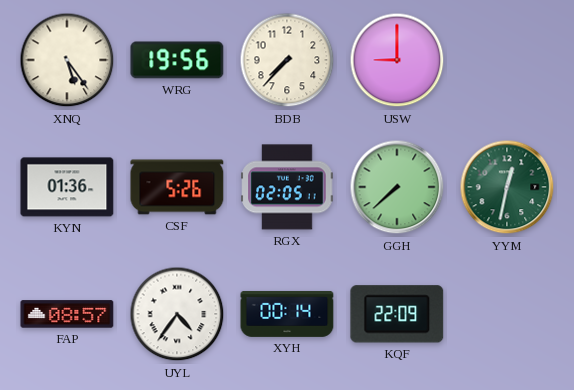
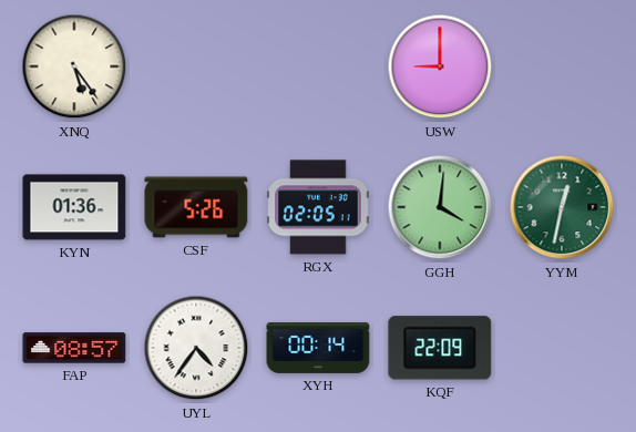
WRG: 19:56 -> none
BDB: 7:37 -> none
GGH: 7:38 -> 4:01
